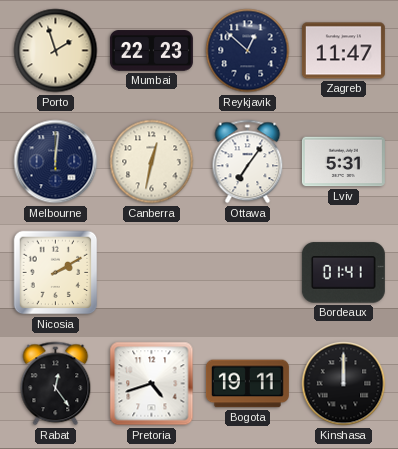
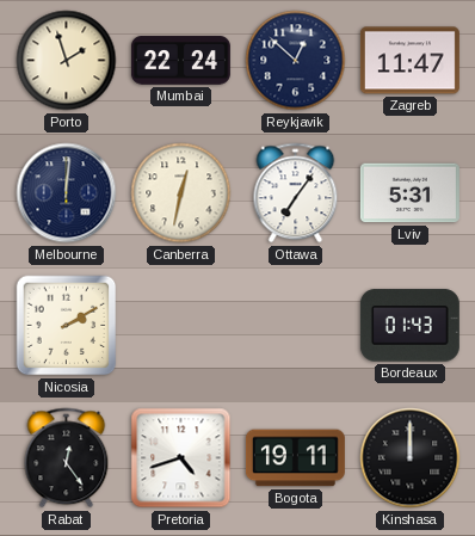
Mumbai: 22:23 -> 22:24
Bordeaux: 01:41 -> 01:43
